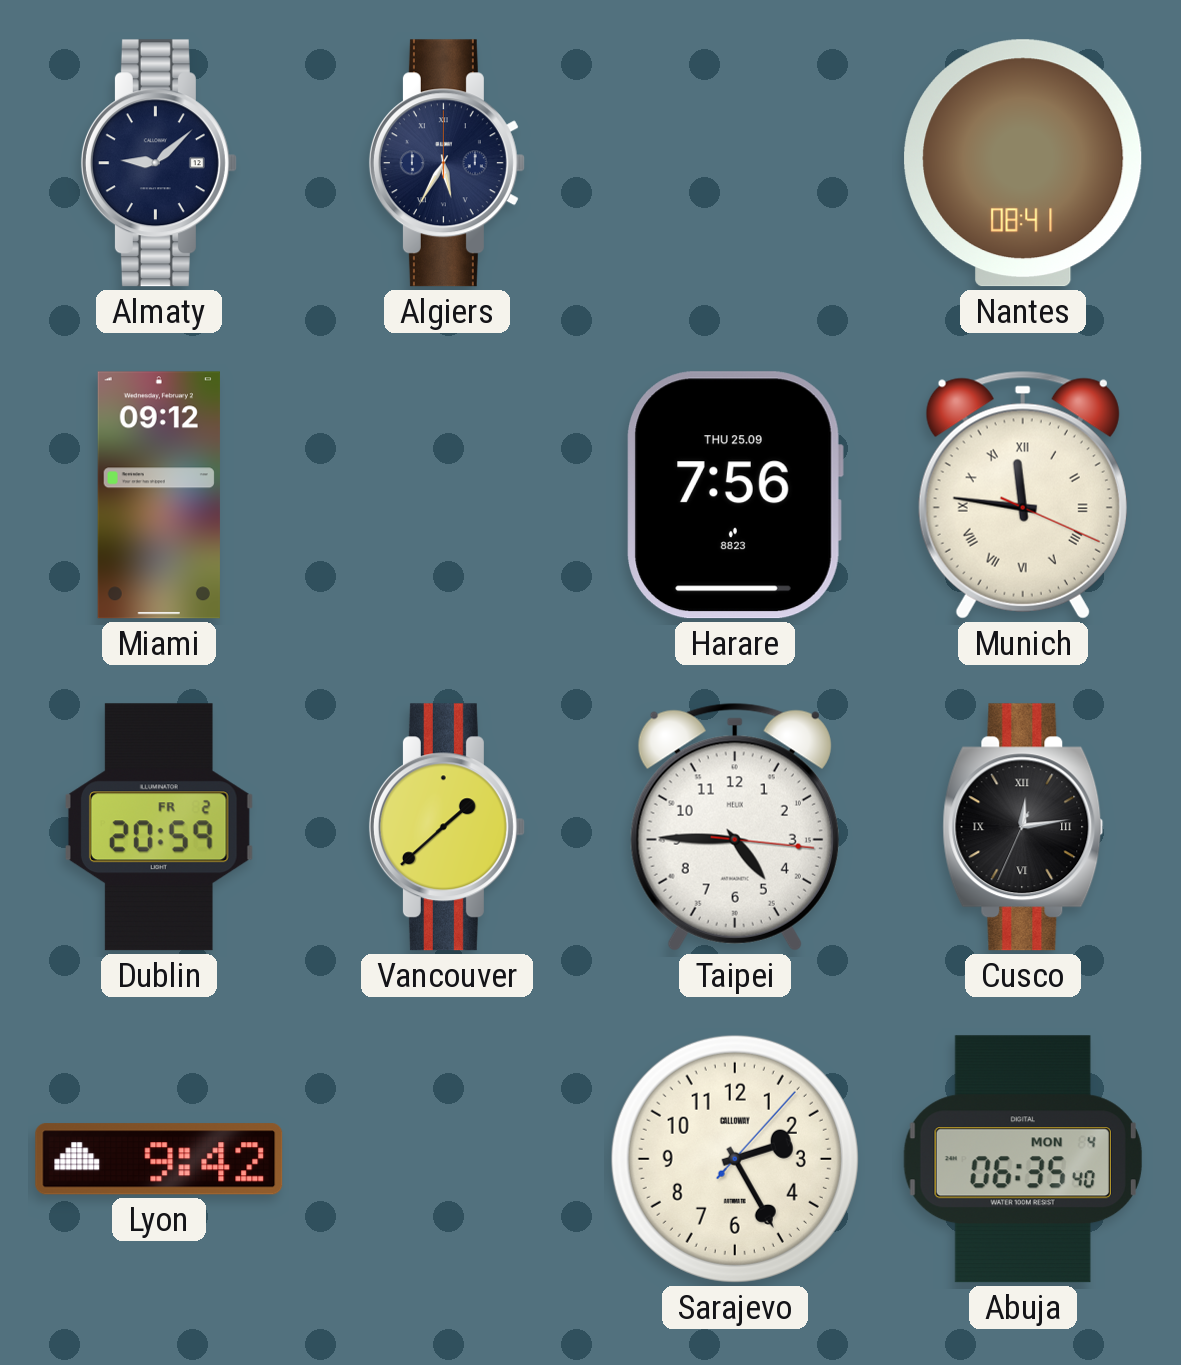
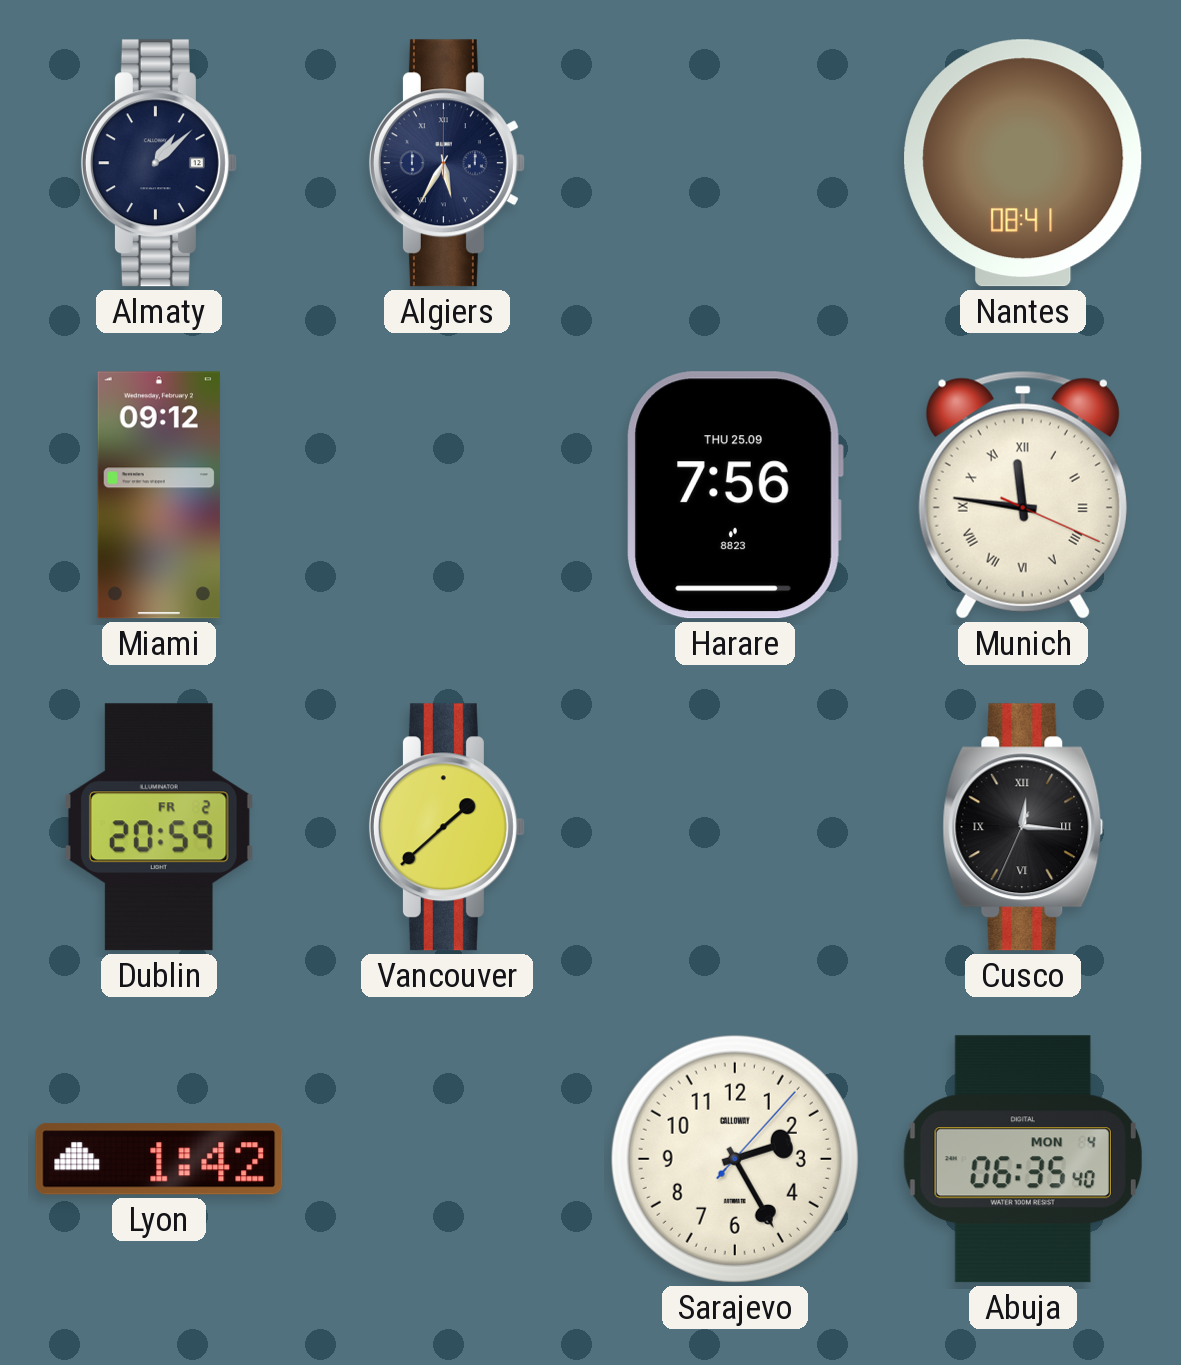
Almaty: 9:08 -> 1:08
Taipei: 4:45 -> none
Cusco: 12:13 -> 12:15
Lyon: 9:42 -> 1:42
